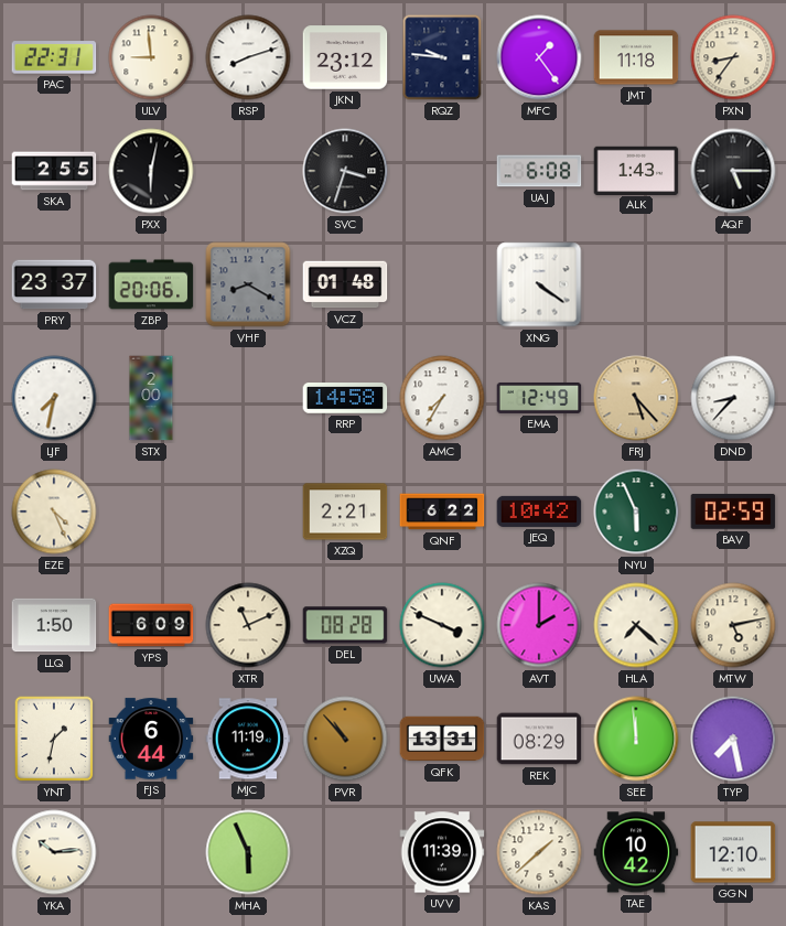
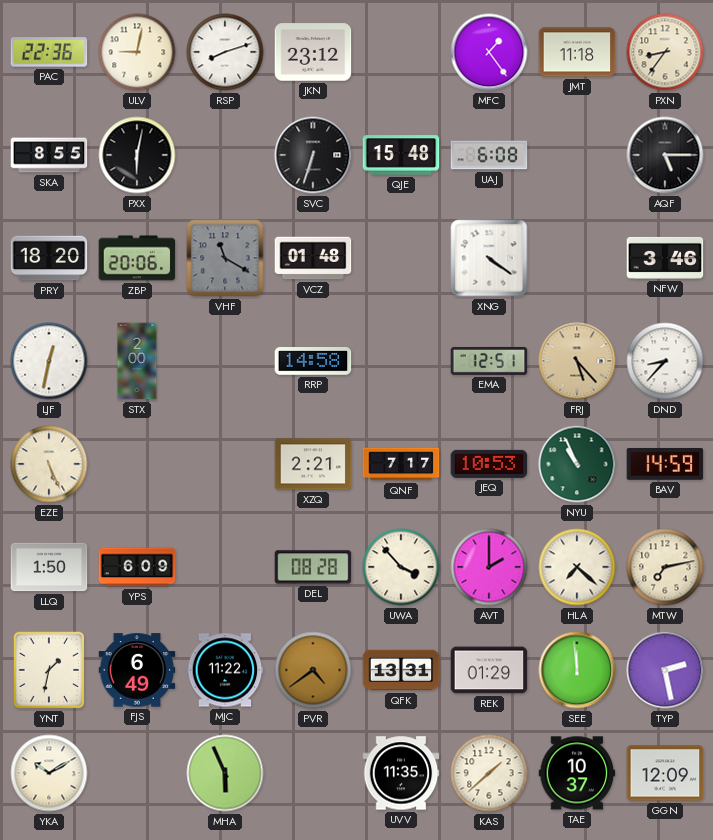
PAC: 22:31 -> 22:36
ULV: 8:59 -> 9:02
RQZ: 9:46 -> none
SKA: 2:55 -> 8:55
SVC: 3:33 -> 6:33
QJE: none -> 15:48
ALK: 1:43 -> none
PRY: 23:37 -> 18:20
VHF: 8:20 -> 11:20
NFW: none -> 3:46
LJF: 7:32 -> 12:32
AMC: 7:35 -> none
EMA: 12:49 -> 12:51
EZE: 4:26 -> 5:26
QNF: 6:22 -> 7:17
JEQ: 10:42 -> 10:53
NYU: 5:56 -> 10:56
BAV: 02:59 -> 14:59
XTR: 11:11 -> none
UWA: 3:49 -> 3:53
MTW: 5:13 -> 7:13
FJS: 6:44 -> 6:49
MJC: 11:19 -> 11:22
PVR: 10:53 -> 4:39
REK: 08:29 -> 01:29
TYP: 7:28 -> 2:28
YKA: 10:14 -> 10:10
UVV: 11:39 -> 11:35
TAE: 10:42 -> 10:37
GGN: 12:10 -> 12:09
